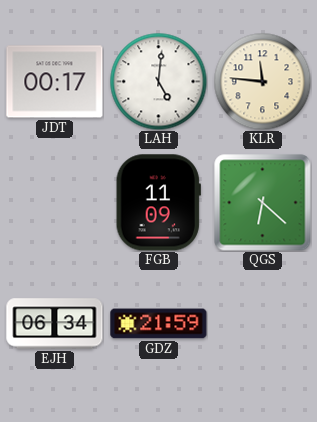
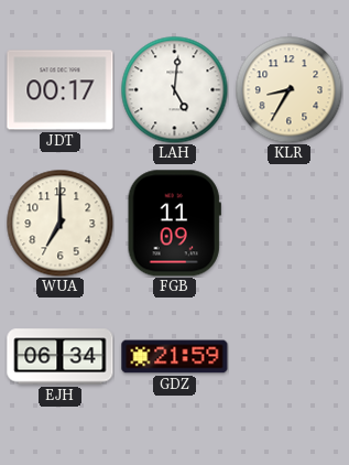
KLR: 11:46 -> 8:35
WUA: none -> 7:00
QGS: 6:22 -> none
